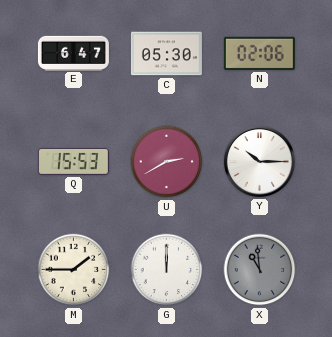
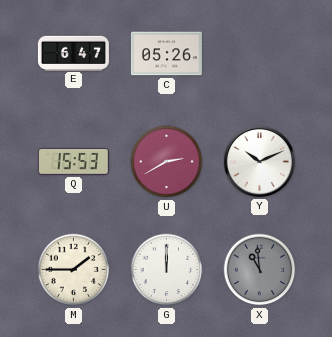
C: 05:30 -> 05:26
N: 02:06 -> none
Y: 10:15 -> 10:11
